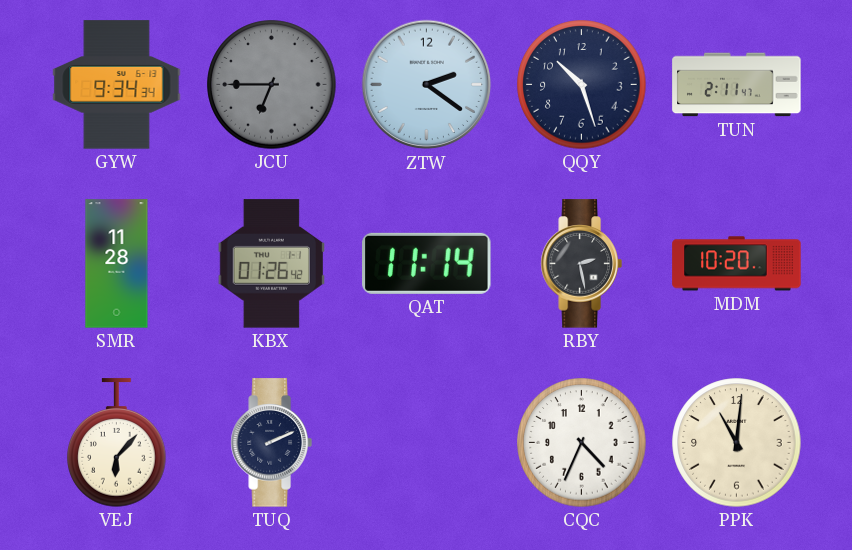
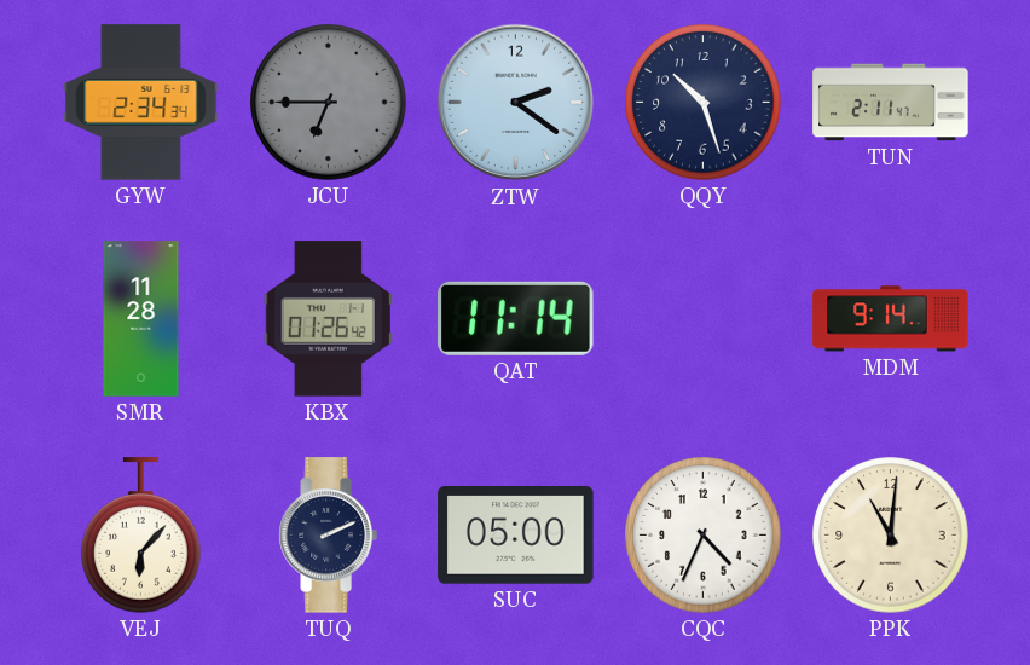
GYW: 9:34 -> 2:34
RBY: 2:28 -> none
MDM: 10:20 -> 9:14
SUC: none -> 05:00
